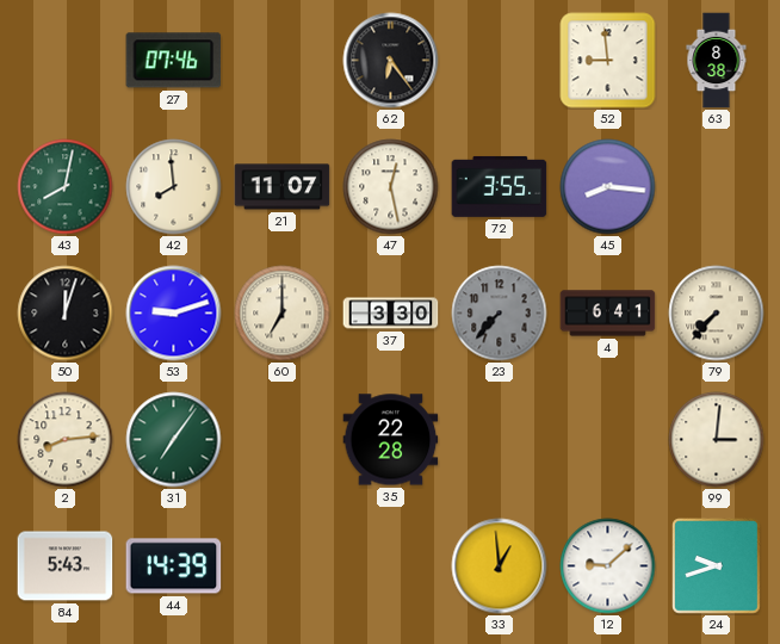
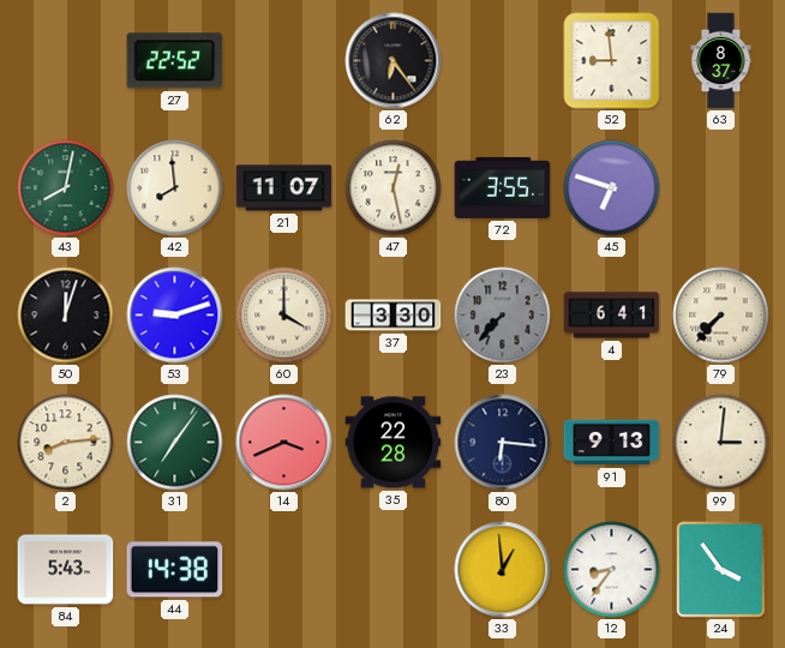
27: 07:46 -> 22:52
63: 8:38 -> 8:37
45: 8:16 -> 6:48
60: 7:00 -> 4:00
14: none -> 3:41
80: none -> 6:16
91: none -> 9:13
44: 14:39 -> 14:38
12: 9:08 -> 8:36
24: 9:42 -> 3:54
